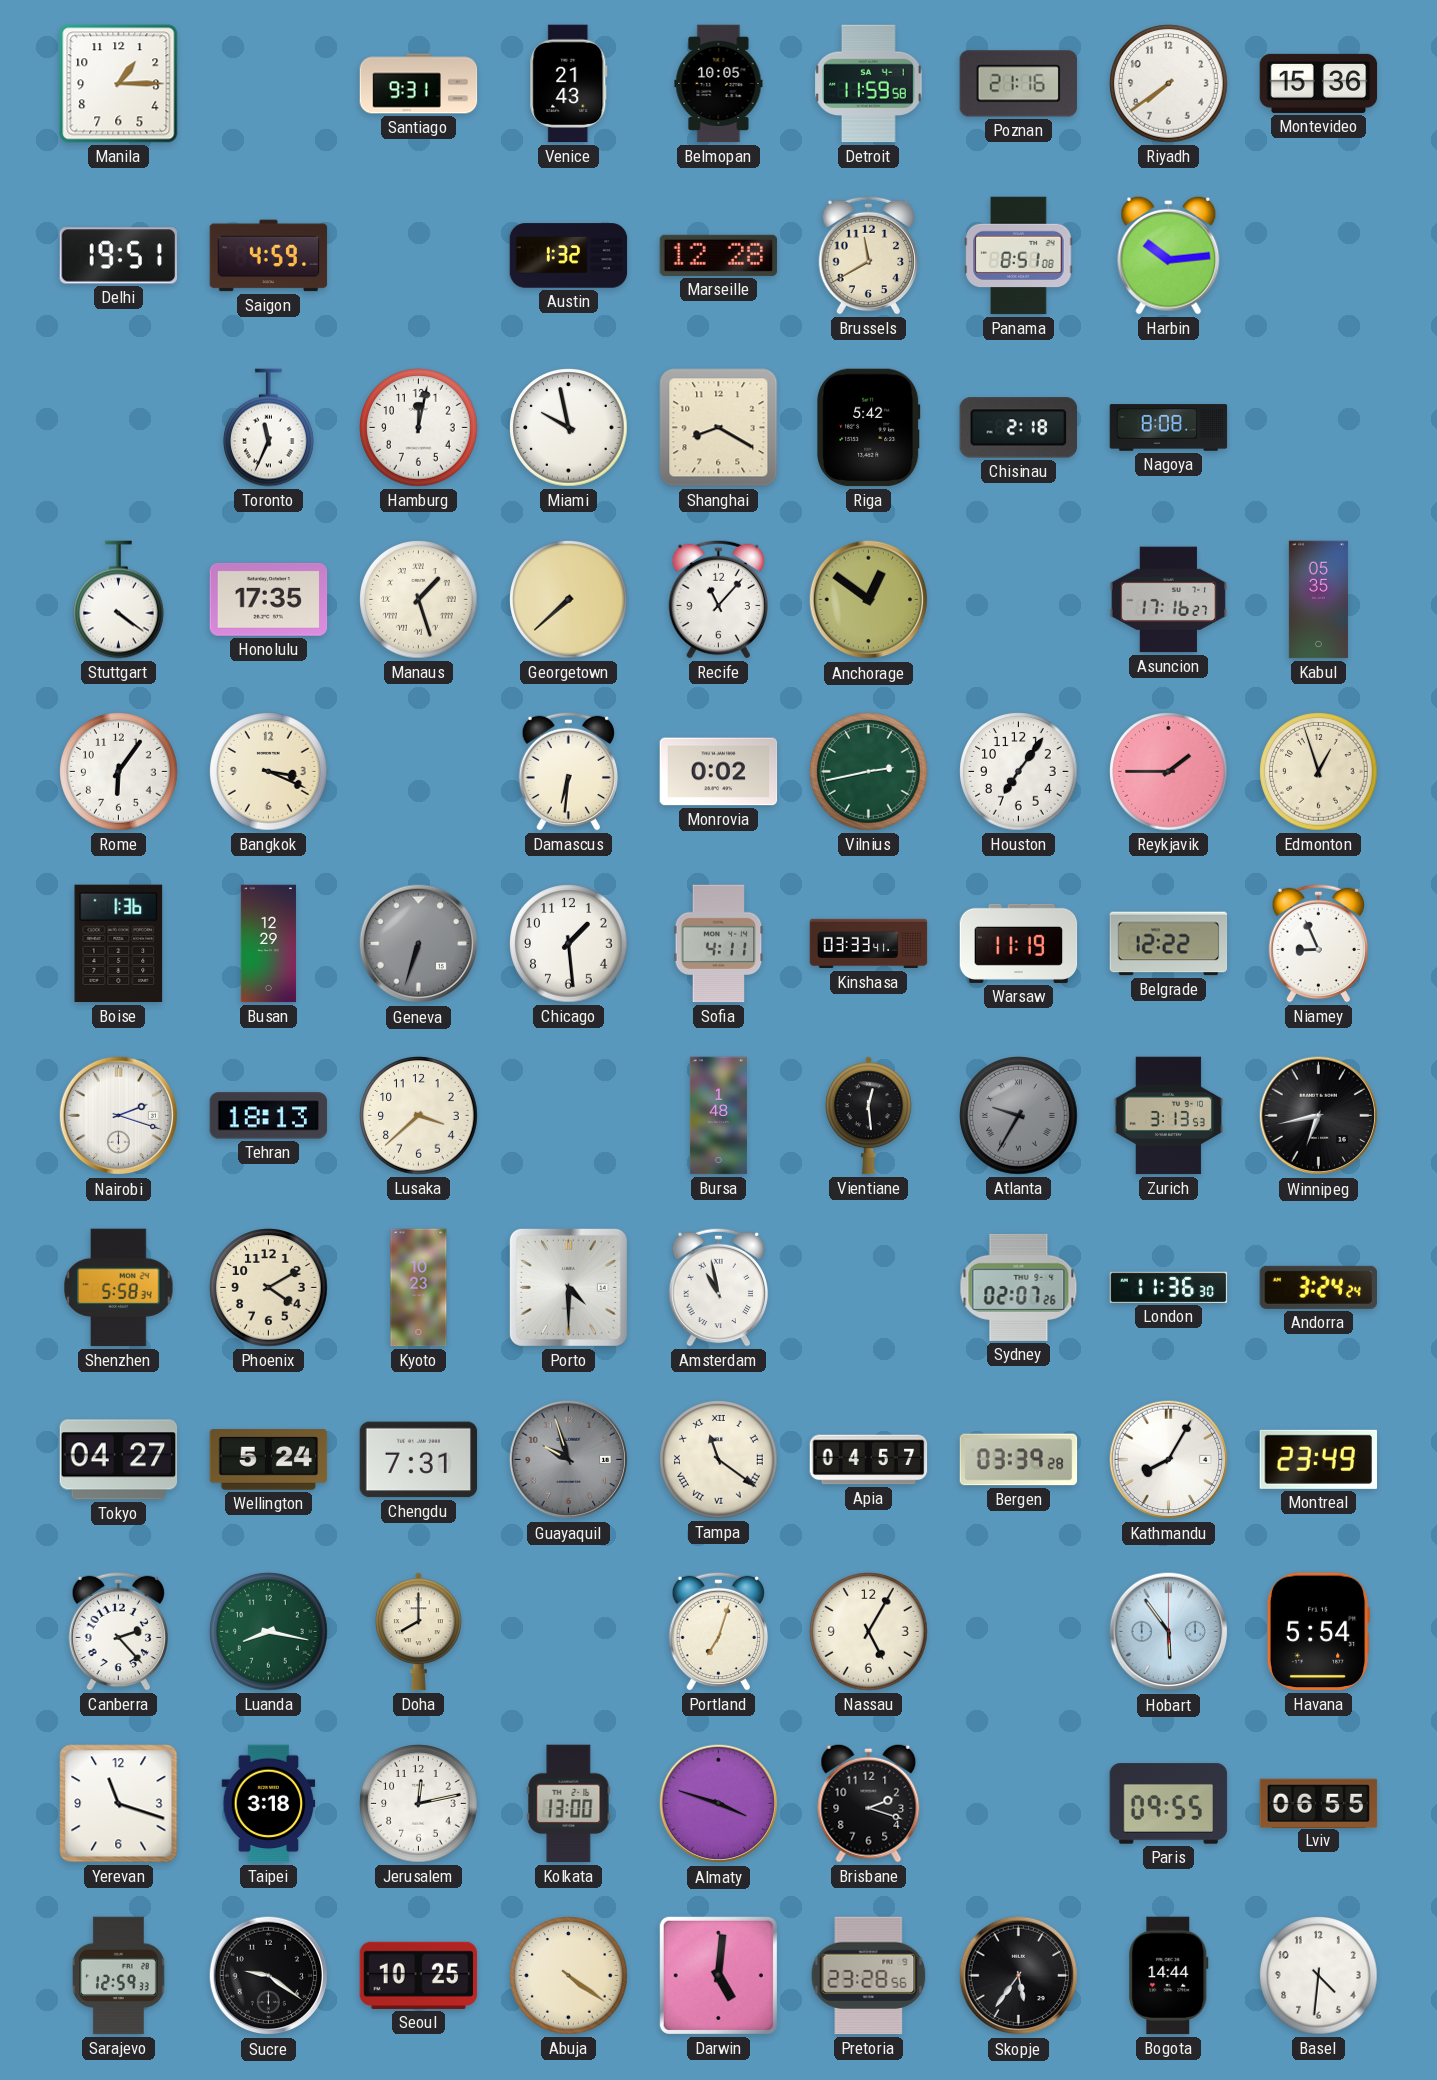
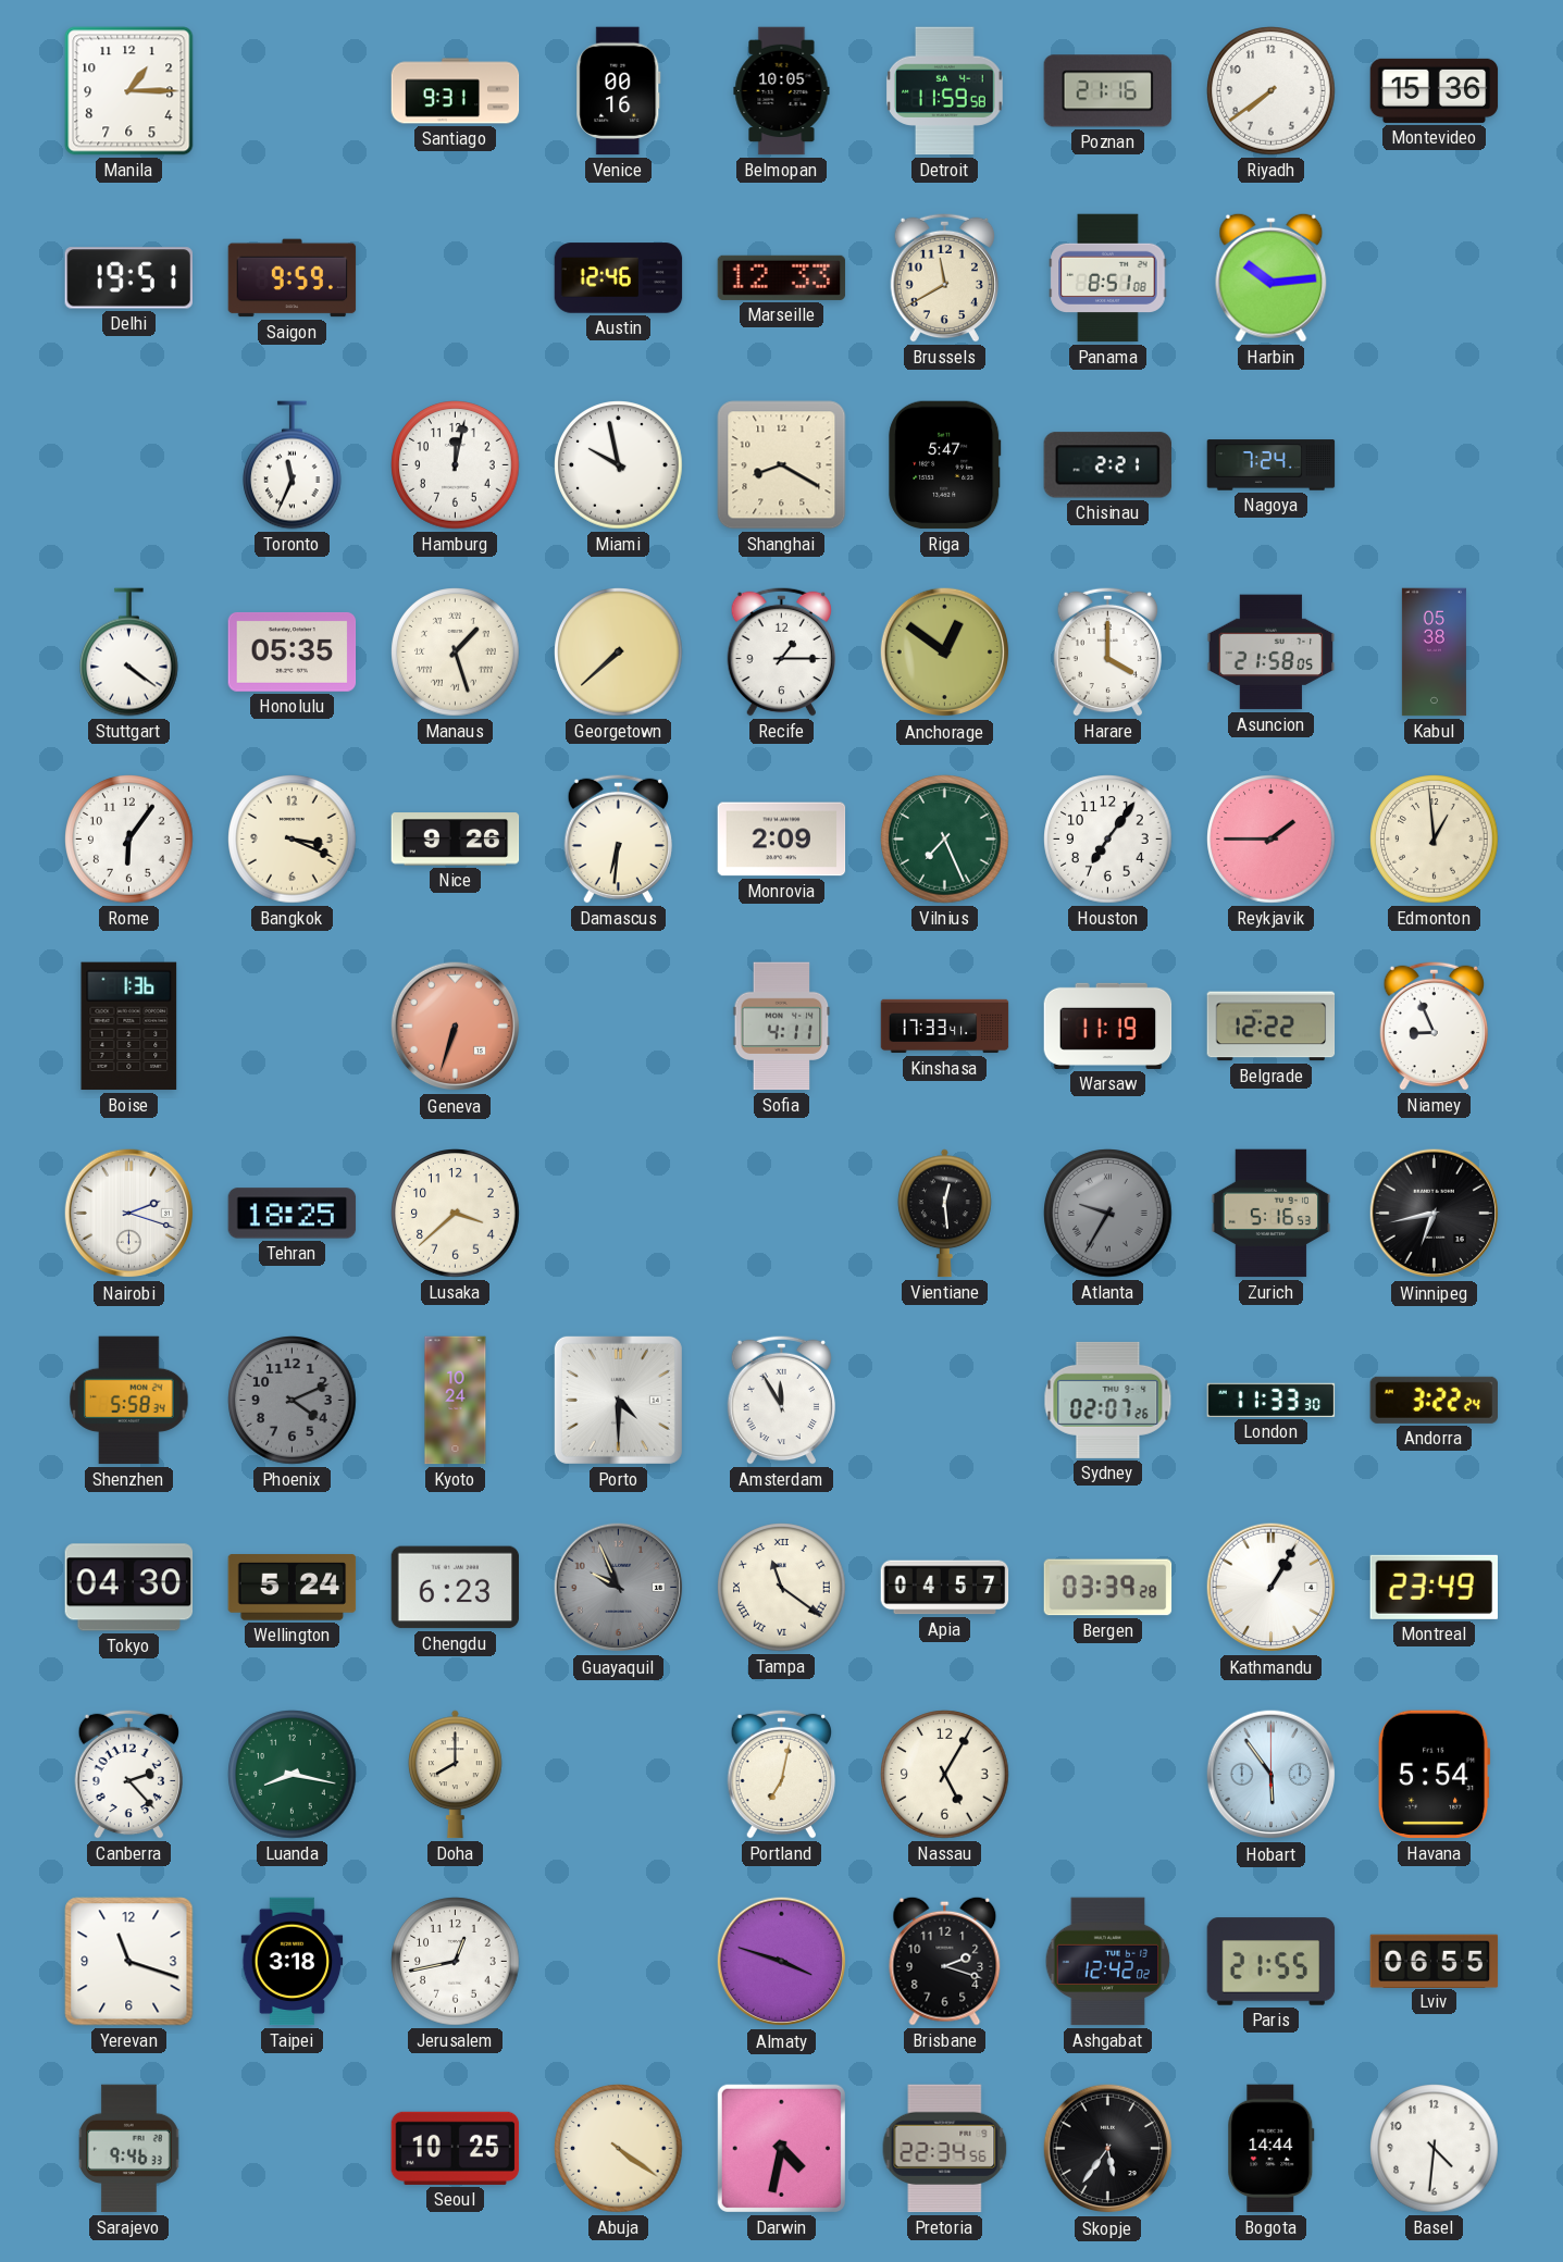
Venice: 21:43 -> 00:16
Saigon: 4:59 -> 9:59
Austin: 1:32 -> 12:46
Marseille: 12:28 -> 12:33
Riga: 5:42 -> 5:47
Chisinau: 2:18 -> 2:21
Nagoya: 8:08 -> 7:24
Honolulu: 17:35 -> 05:35
Recife: 11:07 -> 1:15
Harare: none -> 4:00
Asuncion: 17:16 -> 21:58
Kabul: 05:35 -> 05:38
Nice: none -> 9:26
Monrovia: 0:02 -> 2:09
Vilnius: 2:43 -> 7:26
Edmonton: 12:57 -> 12:59
Busan: 12:29 -> none
Geneva dial: grey -> salmon
Chicago: 1:29 -> none
Kinshasa: 03:33 -> 17:33
Tehran: 18:13 -> 18:25
Bursa: 1:48 -> none
Zurich: 3:13 -> 5:16
Phoenix: 4:10 -> 4:11
Phoenix dial: cream -> grey
Kyoto: 10:23 -> 10:24
Amsterdam: 10:58 -> 11:55
London: 11:36 -> 11:33
Andorra: 3:24 -> 3:22
Tokyo: 04:27 -> 04:30
Chengdu: 7:31 -> 6:23
Guayaquil: 9:57 -> 9:56
Kathmandu: 8:05 -> 1:05
Portland: 7:03 -> 7:02
Jerusalem: 12:13 -> 12:43
Kolkata: 13:00 -> none
Ashgabat: none -> 12:42
Paris: 09:55 -> 21:55
Sarajevo: 12:59 -> 9:46
Sucre: 9:21 -> none
Darwin: 5:01 -> 4:32
Pretoria: 23:28 -> 22:34
